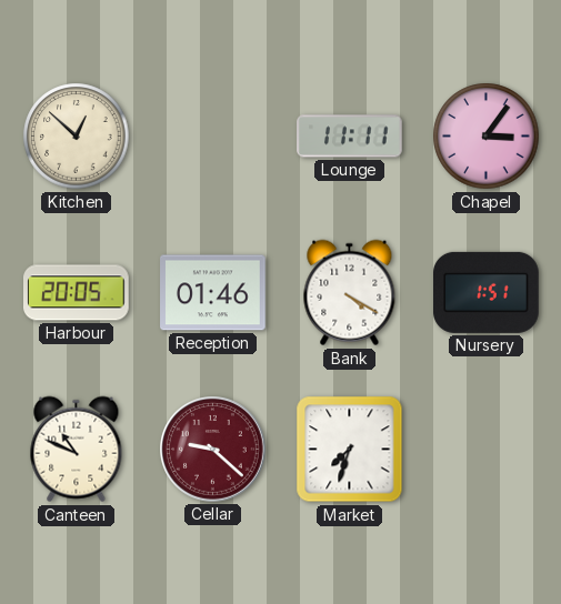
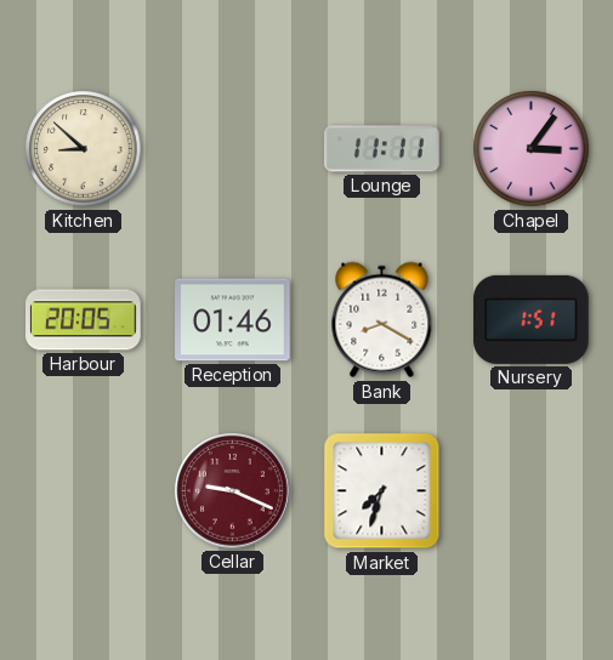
Kitchen: 12:52 -> 8:52
Bank: 4:20 -> 8:20
Canteen: 10:49 -> none
Cellar: 9:22 -> 9:19
